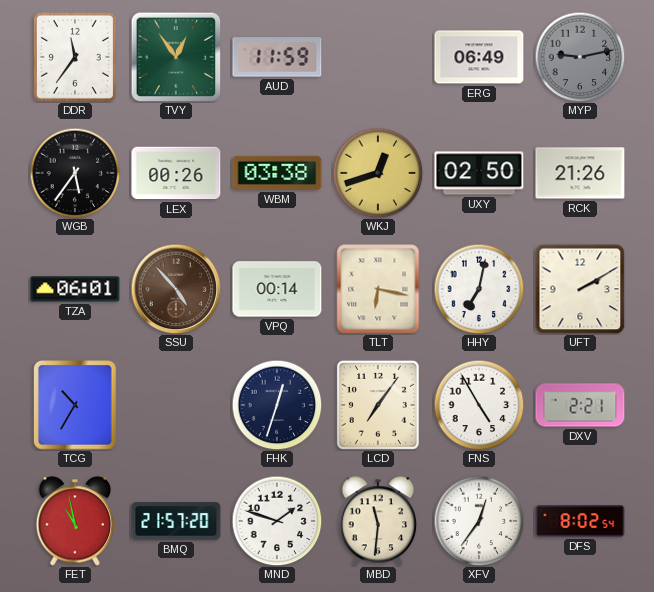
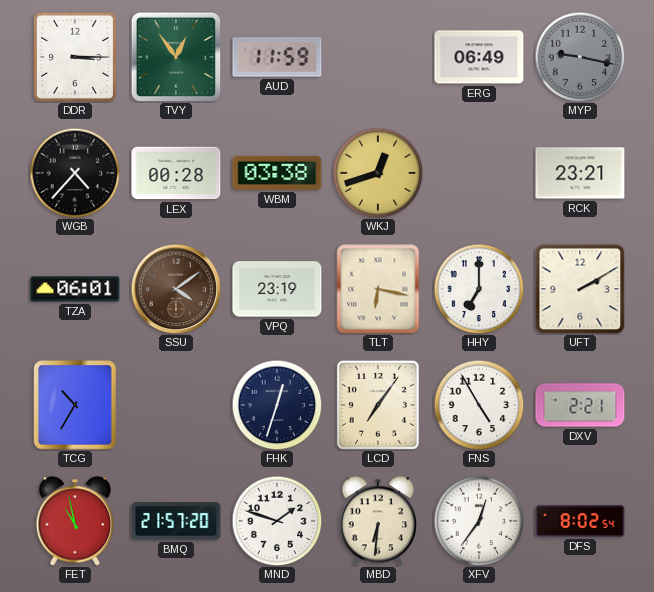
DDR: 11:36 -> 3:15
MYP: 9:13 -> 9:17
WGB: 5:36 -> 4:37
LEX: 00:26 -> 00:28
UXY: 02:50 -> none
RCK: 21:26 -> 23:21
SSU: 4:53 -> 4:09
VPQ: 00:14 -> 23:19
HHY: 7:02 -> 7:00
MBD: 11:31 -> 6:31
